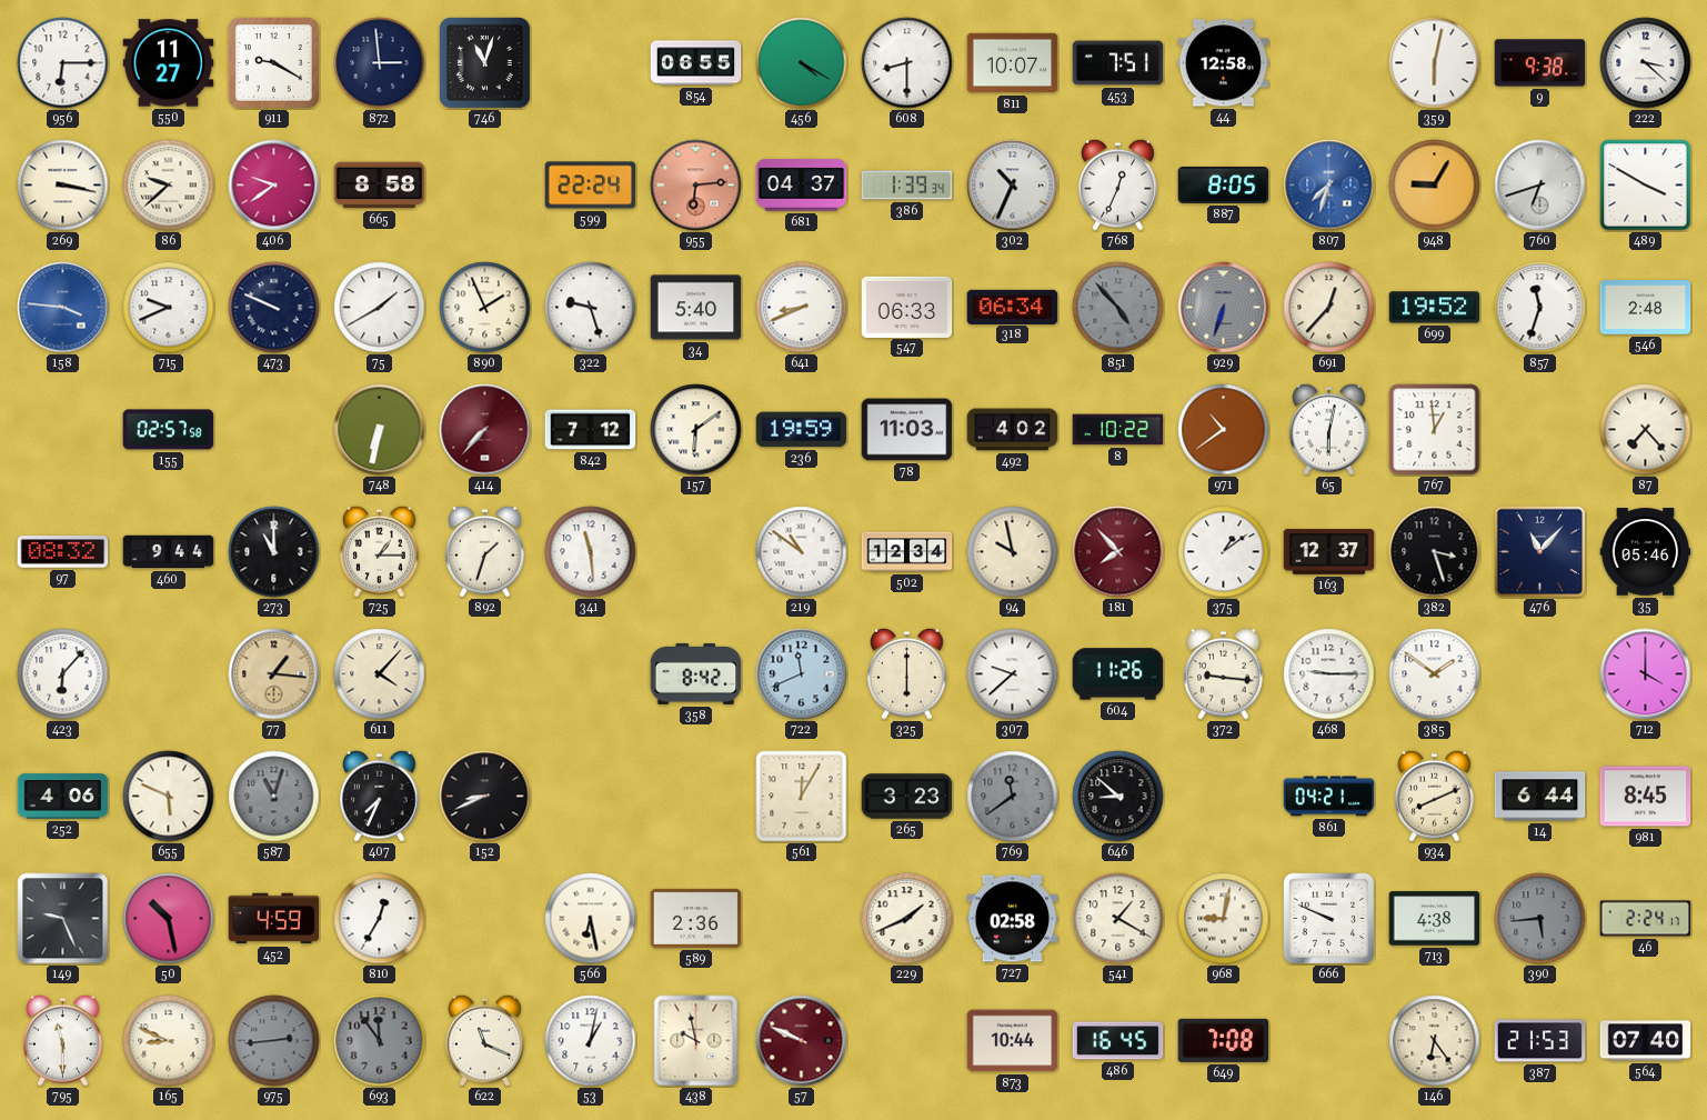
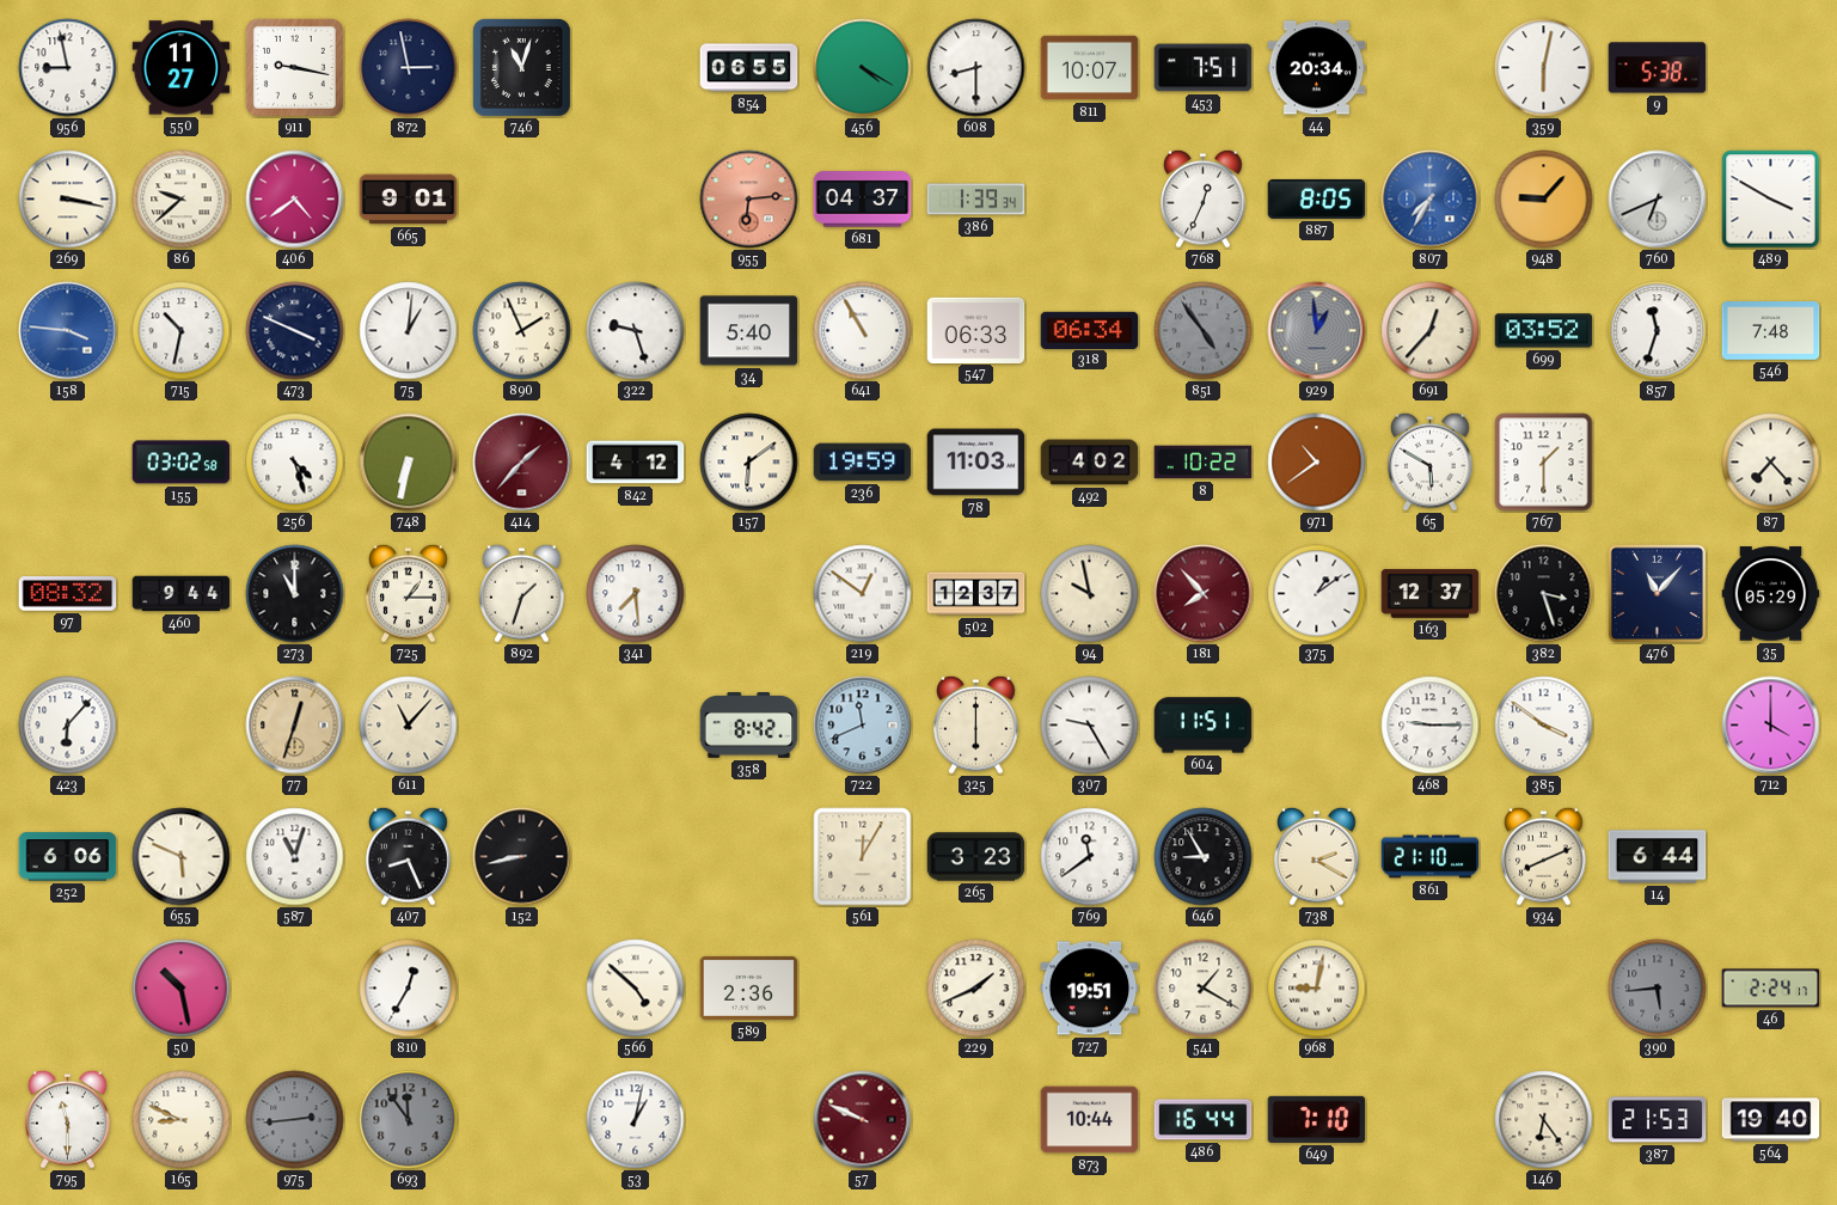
956: 6:15 -> 8:58
911: 9:20 -> 9:17
872: 2:59 -> 2:58
44: 12:58 -> 20:34
9: 9:38 -> 5:38
222: 3:22 -> none
406: 9:39 -> 4:39
665: 8:58 -> 9:01
599: 22:24 -> none
302: 10:34 -> none
807: 7:33 -> 7:35
948: 9:05 -> 9:07
760: 6:42 -> 6:41
715: 9:41 -> 10:32
473: 9:49 -> 3:49
75: 1:40 -> 1:01
641: 8:41 -> 10:55
851: 4:53 -> 4:54
929: 6:33 -> 12:59
699: 19:52 -> 03:52
546: 2:48 -> 7:48
155: 02:57 -> 03:02
256: none -> 4:27
414: 7:37 -> 1:37
842: 7:12 -> 4:12
65: 6:02 -> 5:50
767: 12:59 -> 1:30
341: 11:29 -> 7:29
219: 10:51 -> 12:51
502: 12:34 -> 12:37
35: 05:46 -> 05:29
77: 1:16 -> 12:33
611: 4:07 -> 11:07
307: 9:38 -> 9:25
604: 11:26 -> 11:51
372: 9:16 -> none
385: 1:51 -> 3:51
252: 4:06 -> 6:06
587 dial: grey -> white
407: 7:34 -> 8:26
152: 8:41 -> 8:43
769 dial: grey -> white
646: 8:52 -> 8:55
738: none -> 2:20
861: 04:21 -> 21:10
981: 8:45 -> none
149: 9:26 -> none
452: 4:59 -> none
566: 6:28 -> 4:52
727: 02:58 -> 19:51
666: 9:49 -> none
713: 4:38 -> none
622: 11:19 -> none
438: 9:58 -> none
486: 16:45 -> 16:44
649: 7:08 -> 7:10
564: 07:40 -> 19:40
